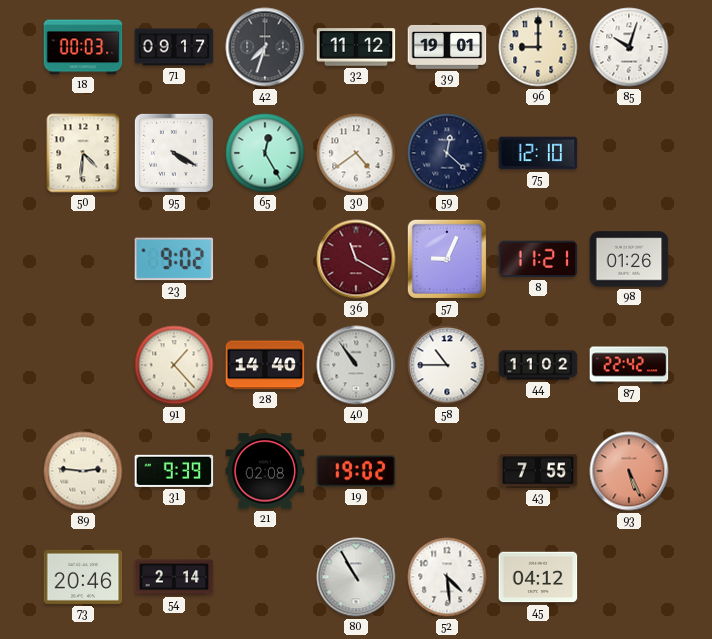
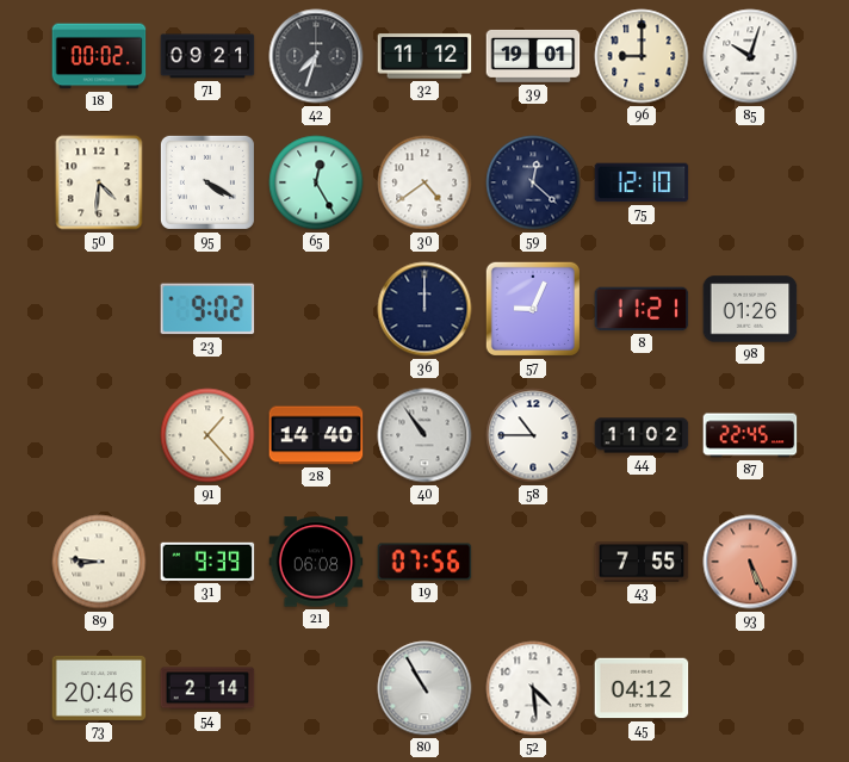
18: 00:03 -> 00:02
71: 09:17 -> 09:21
36: 11:20 -> 12:00
36 dial: burgundy -> navy
87: 22:42 -> 22:45
89: 2:46 -> 8:46
21: 02:08 -> 06:08
19: 19:02 -> 07:56
